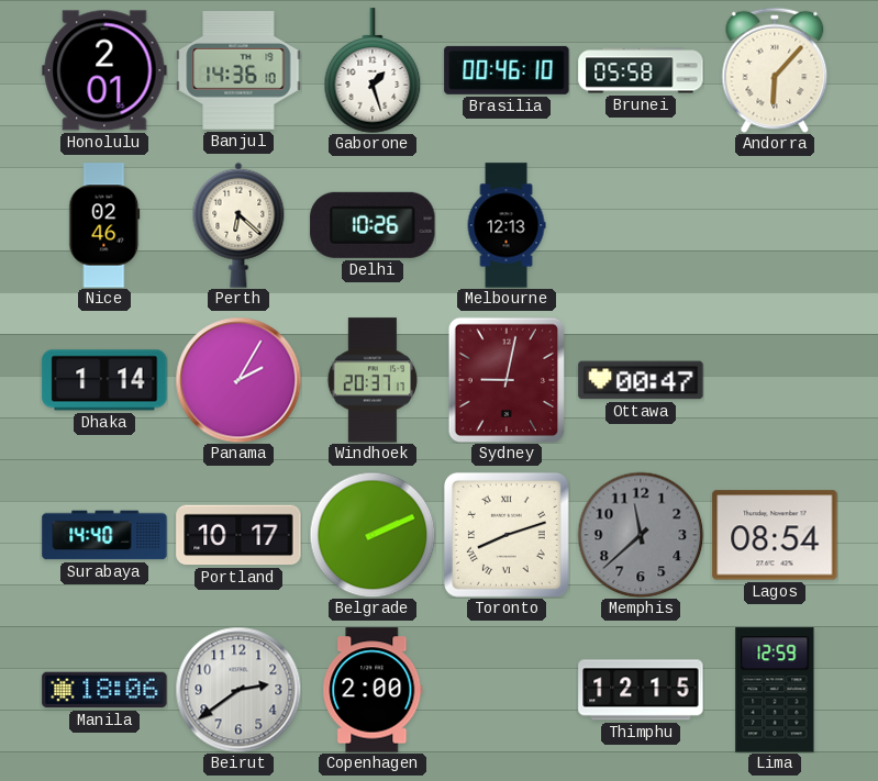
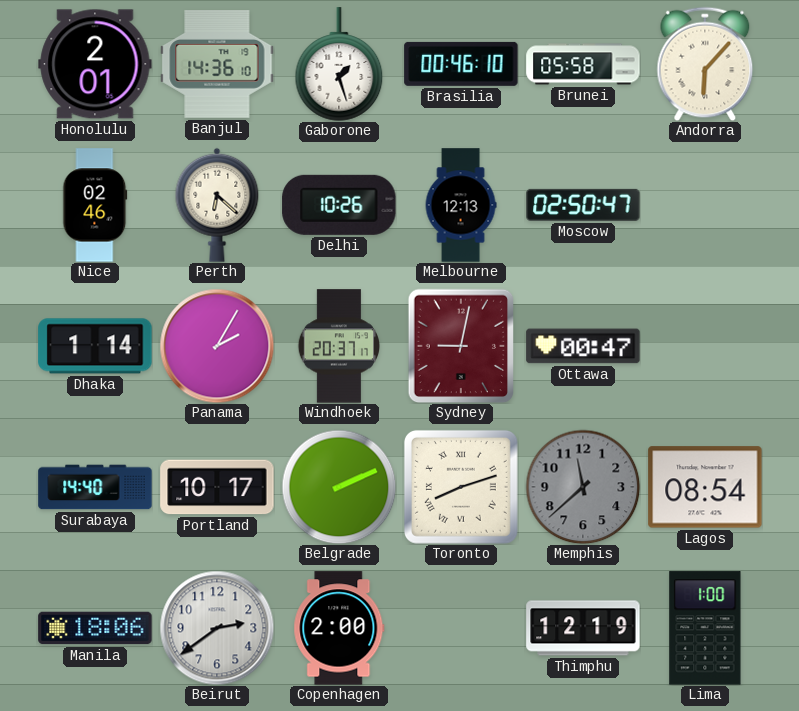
Moscow: none -> 02:50
Thimphu: 12:15 -> 12:19
Lima: 12:59 -> 1:00
